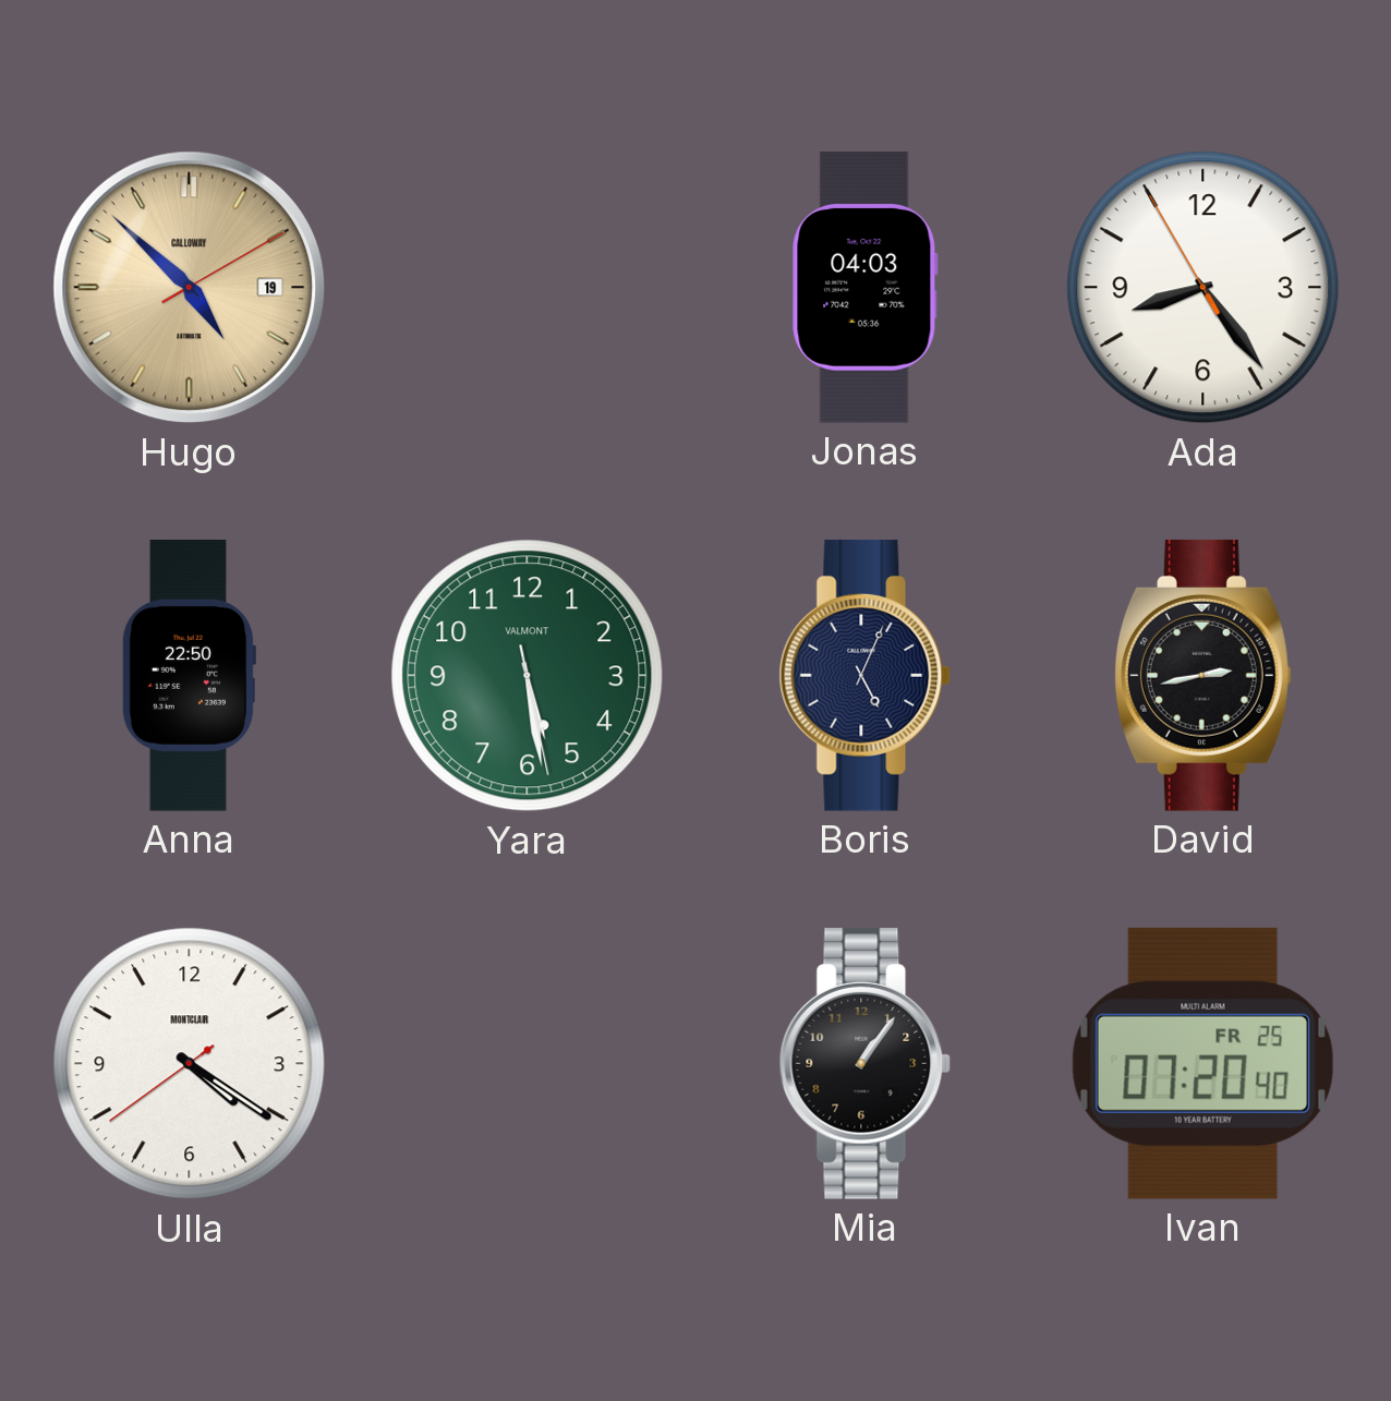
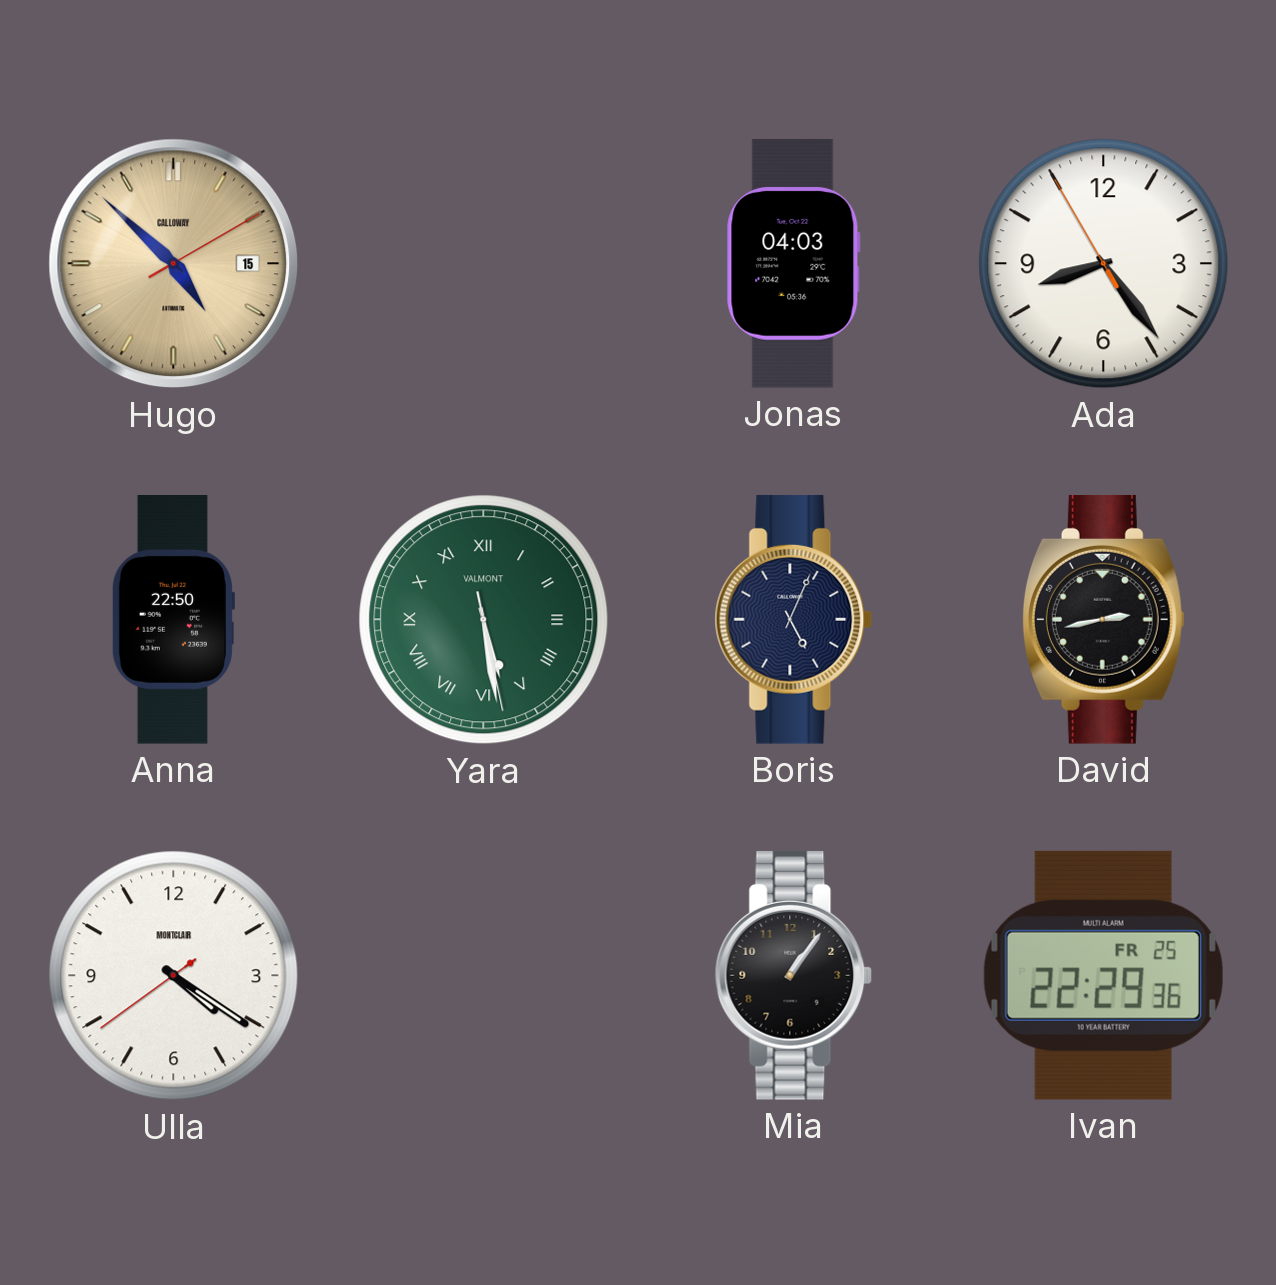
Hugo date: 19 -> 15
Yara numerals: Arabic -> Roman
Ivan: 07:20 -> 22:29
